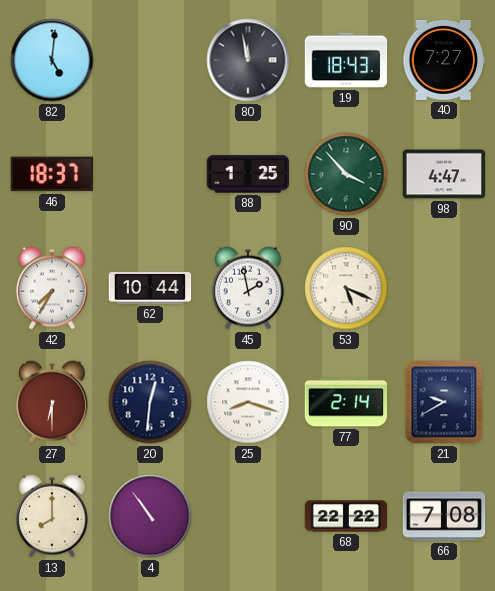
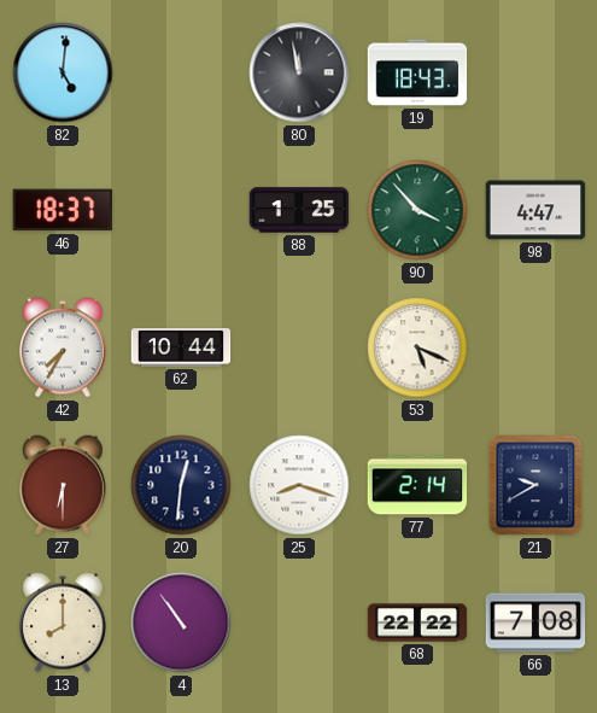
40: 7:27 -> none
45: 1:58 -> none
